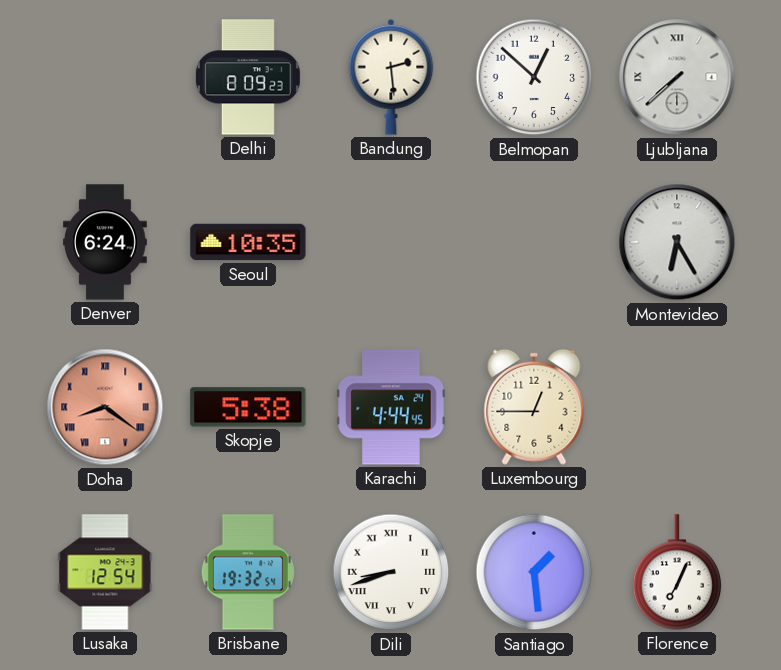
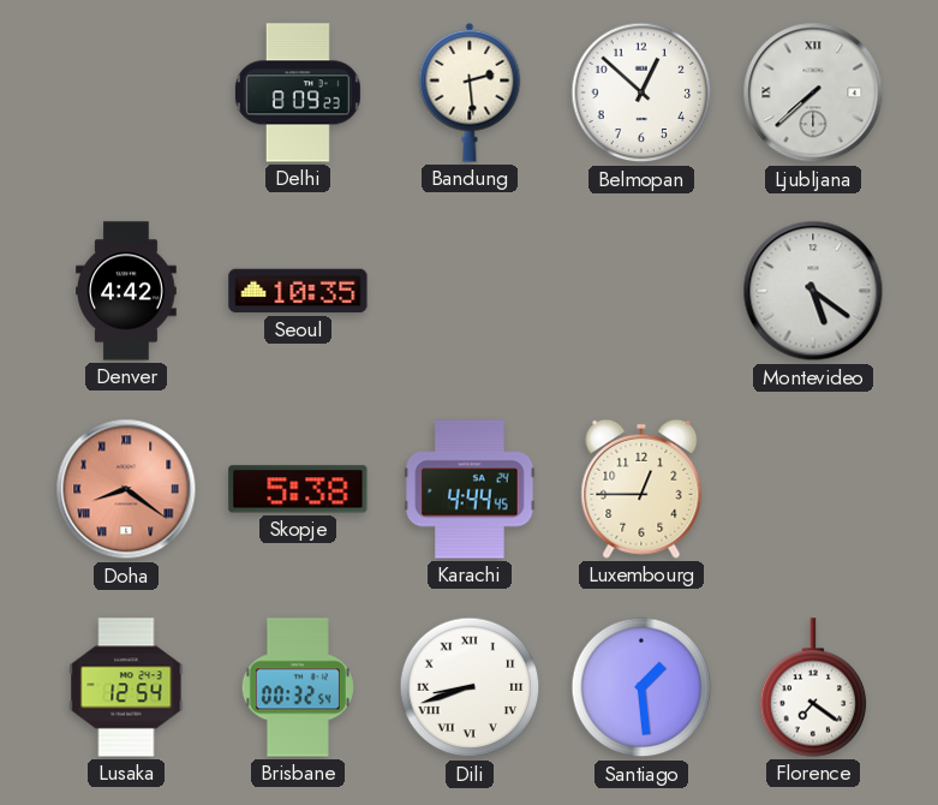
Denver: 6:24 -> 4:42
Montevideo: 6:25 -> 5:21
Brisbane: 19:32 -> 00:32
Florence: 7:04 -> 7:21
